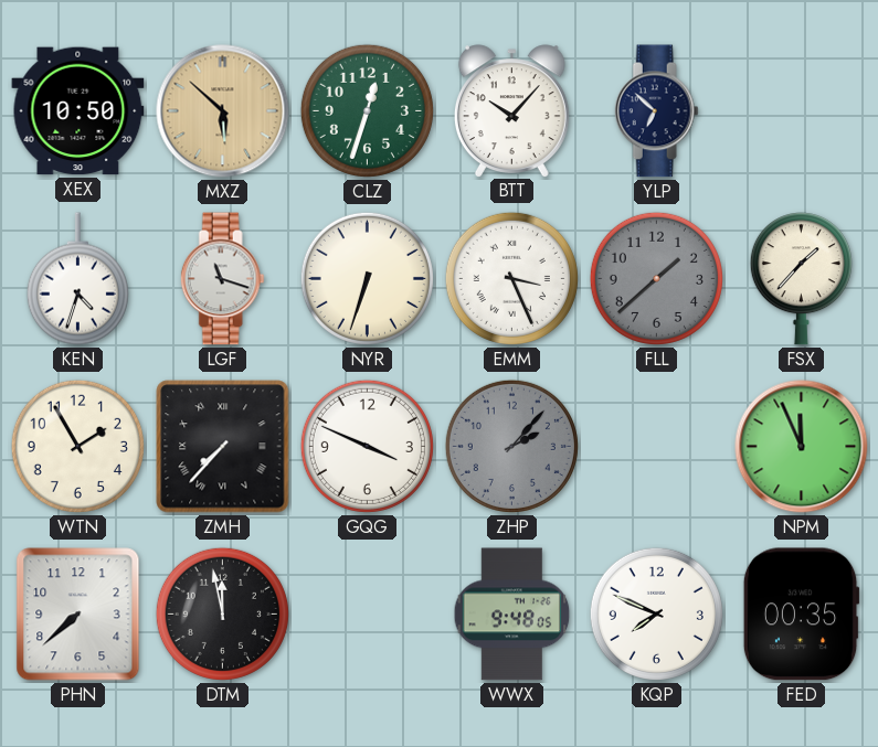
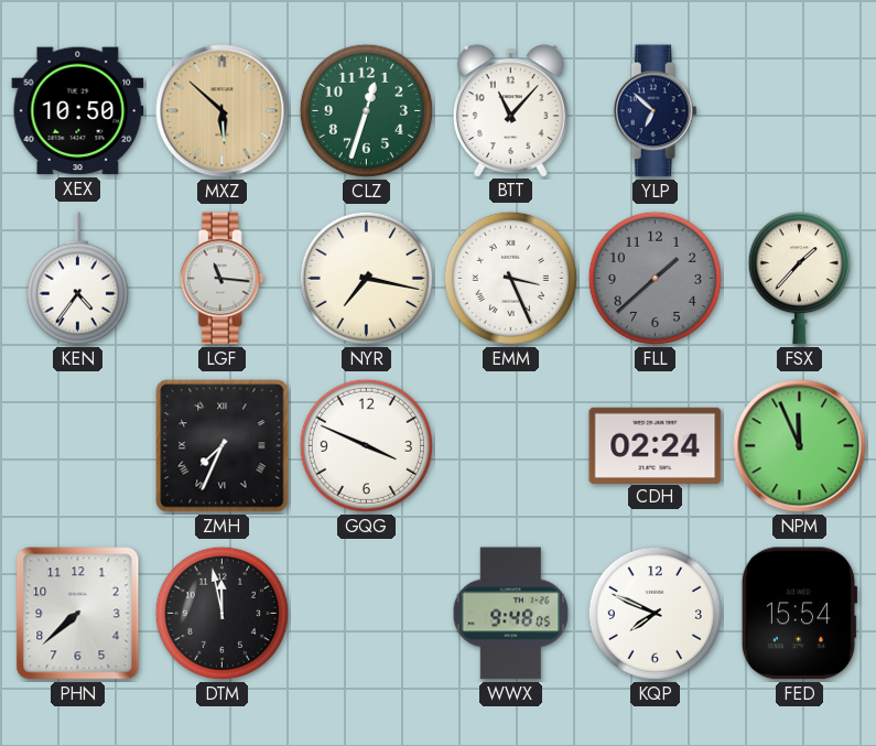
BTT: 10:07 -> 11:07
KEN: 4:33 -> 4:36
LGF: 11:18 -> 11:16
NYR: 6:33 -> 7:17
WTN: 1:55 -> none
ZMH: 7:37 -> 7:34
ZHP: 2:07 -> none
CDH: none -> 02:24
FED: 00:35 -> 15:54
